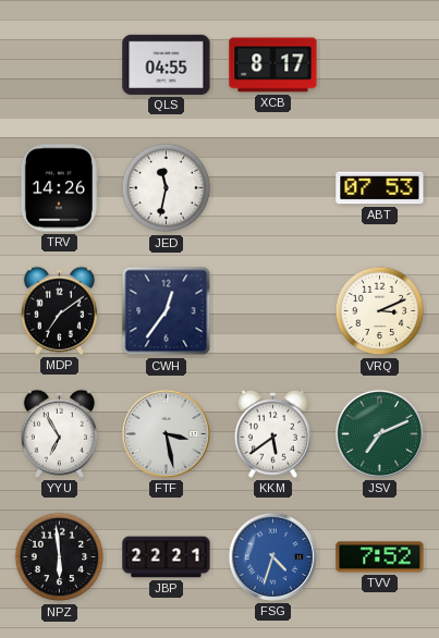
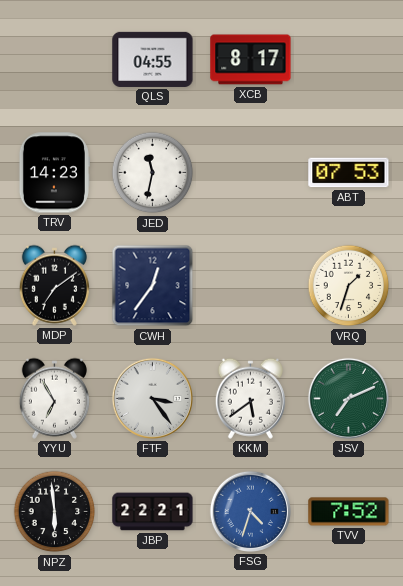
TRV: 14:26 -> 14:23
VRQ: 3:11 -> 1:33
FTF: 3:28 -> 3:24
